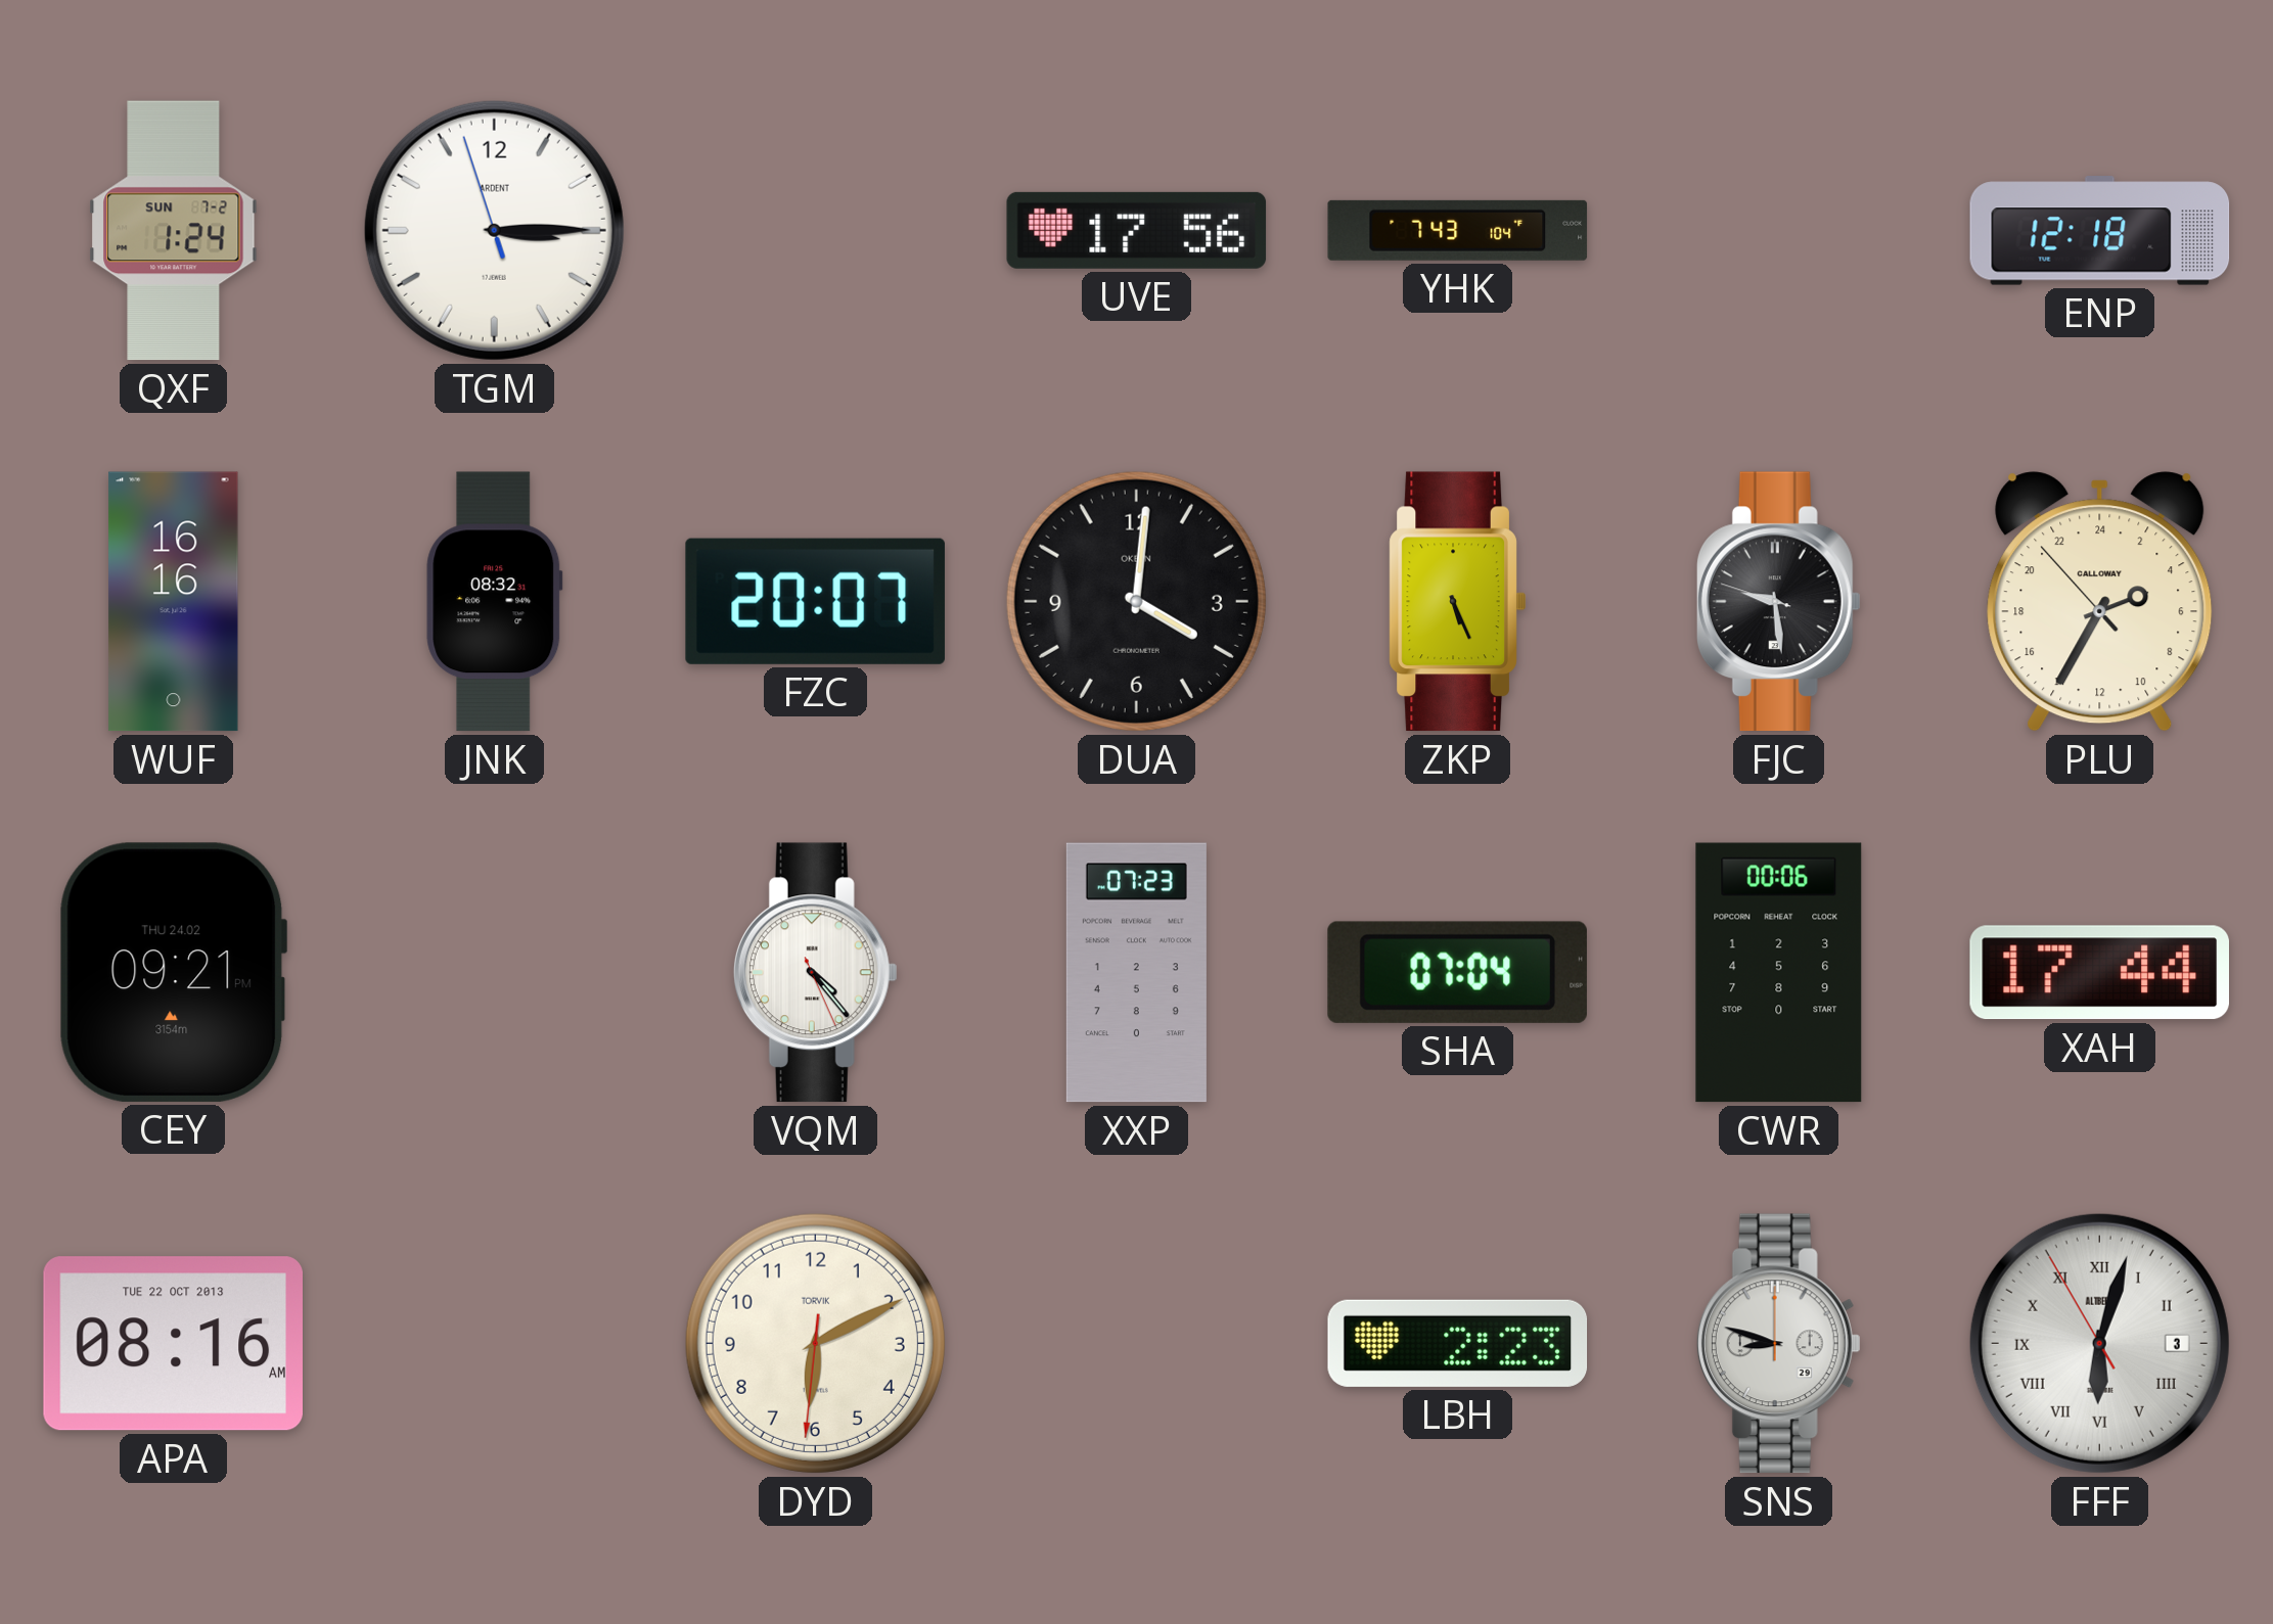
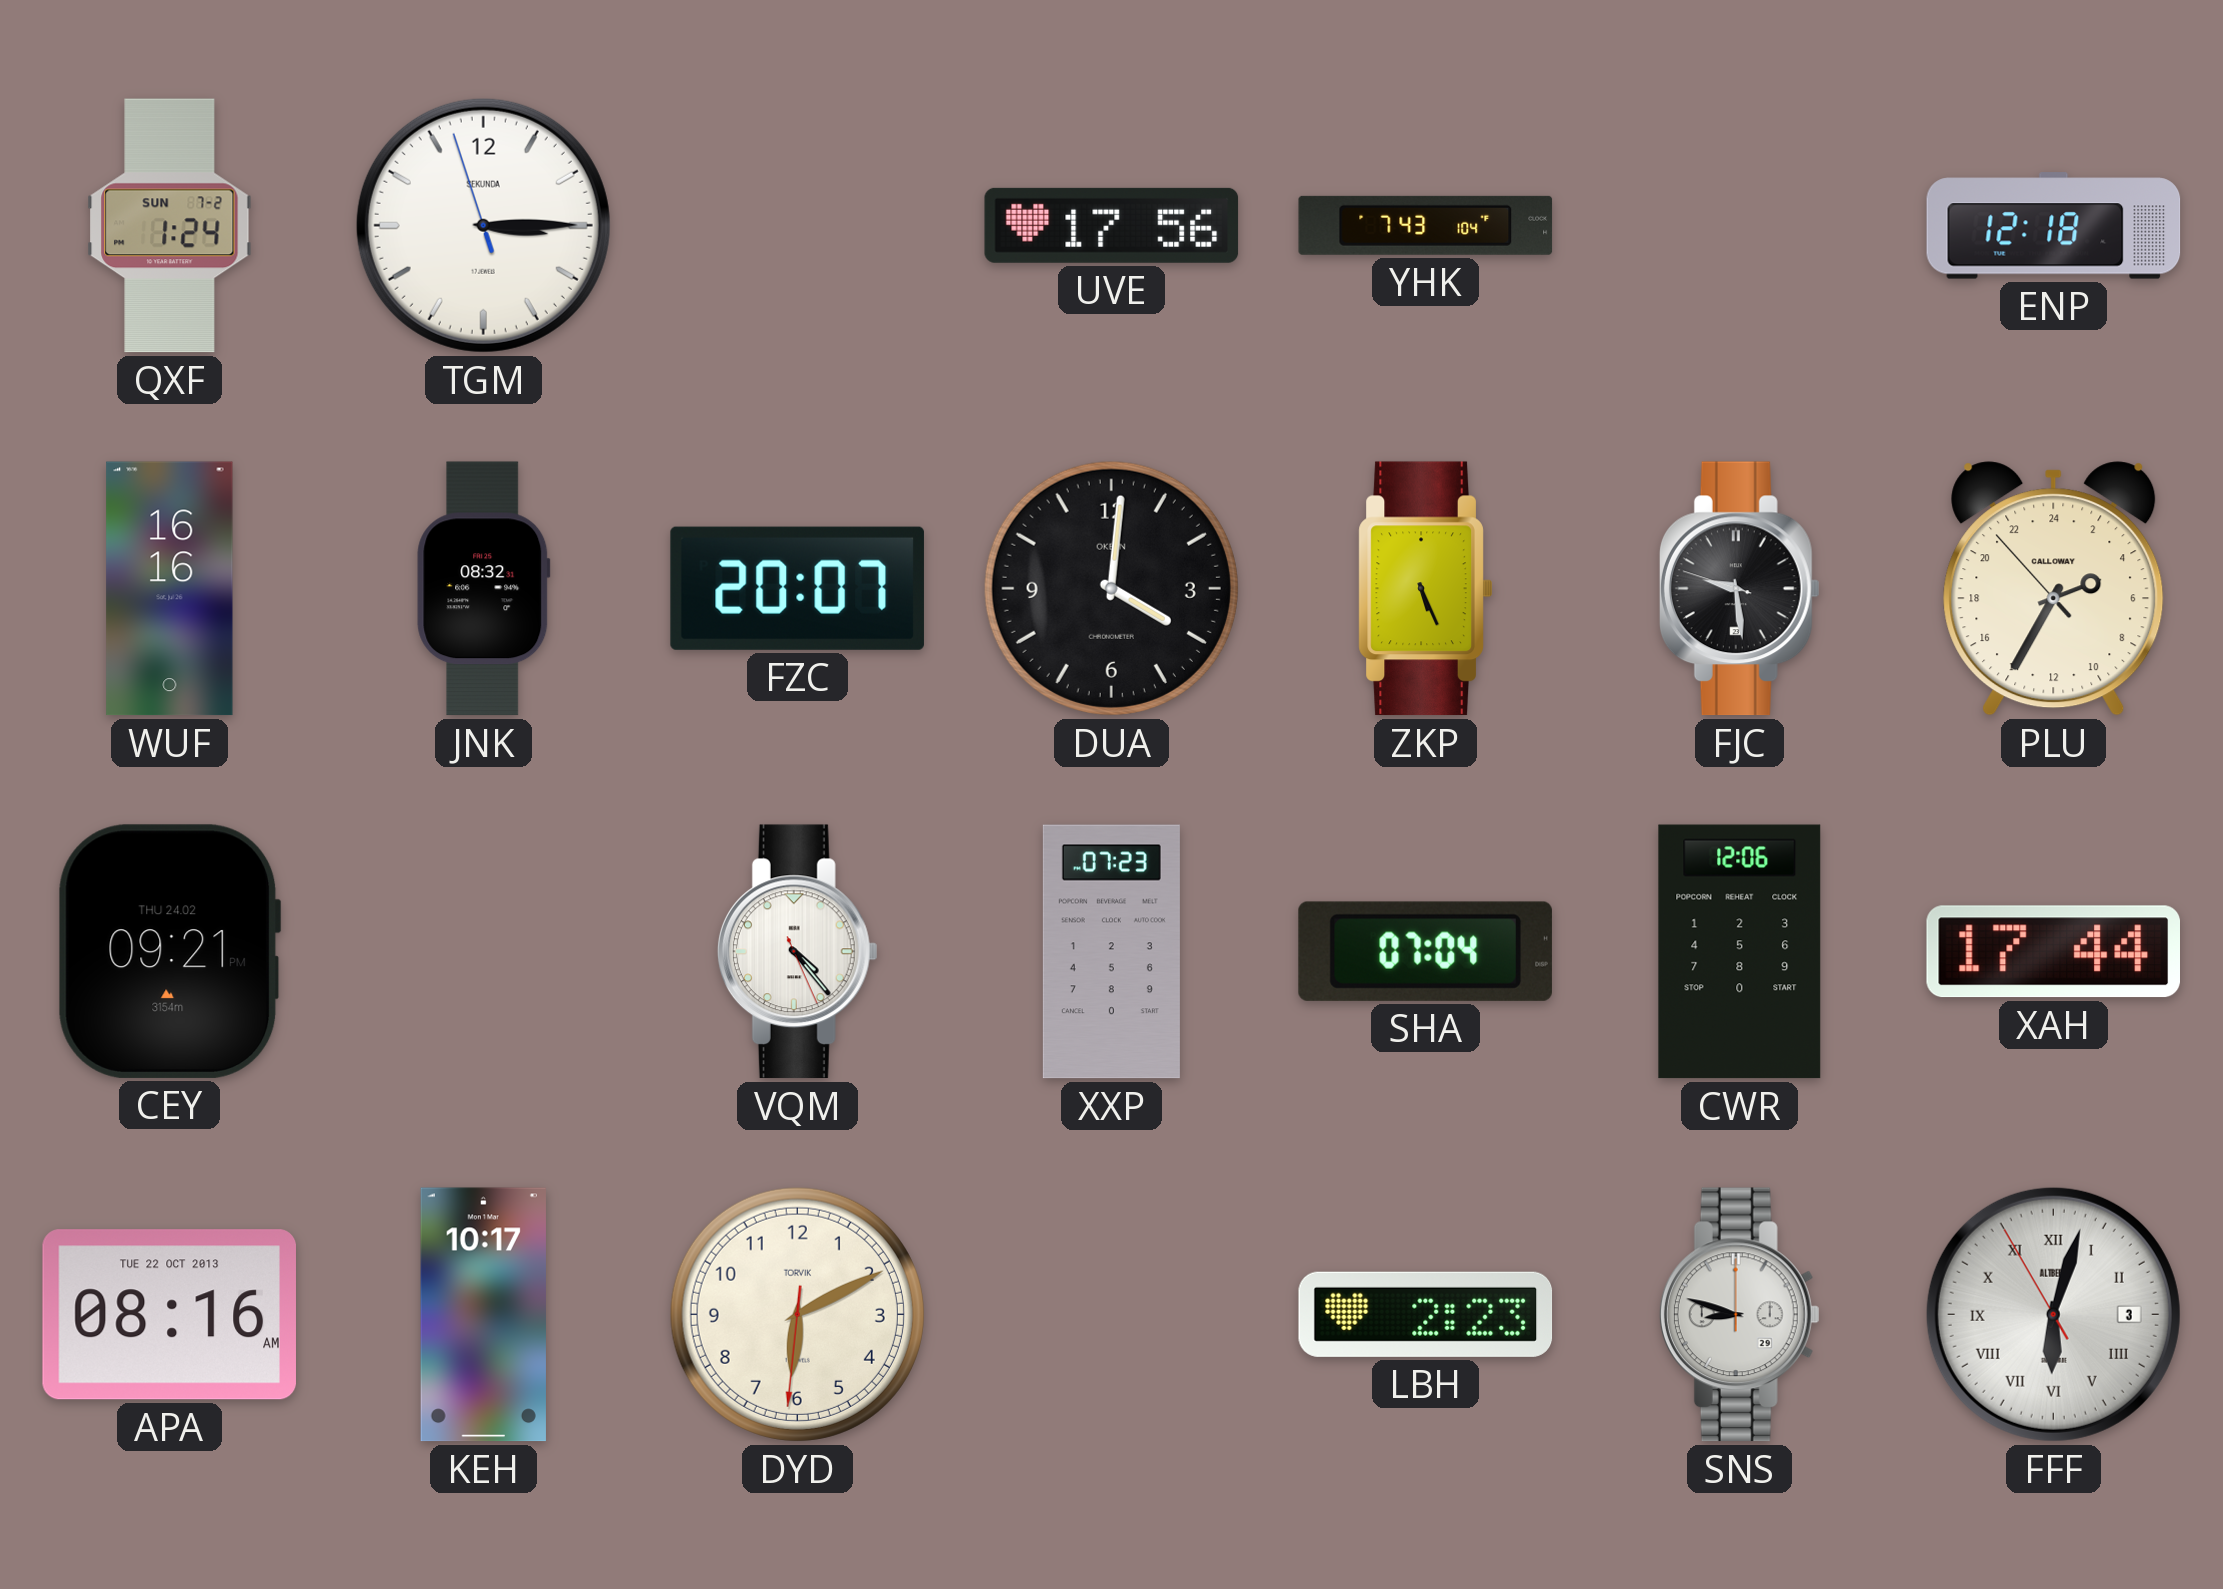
TGM brand: ARDENT -> SEKUNDA
CWR: 00:06 -> 12:06
KEH: none -> 10:17
